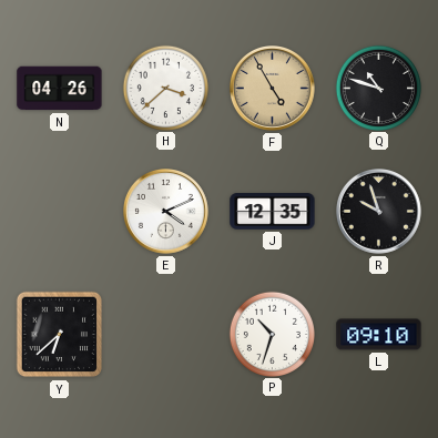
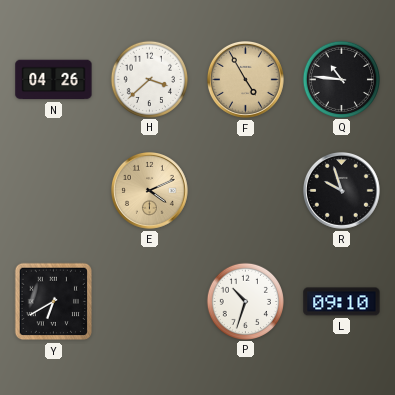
Q: 10:48 -> 10:46
E dial: white -> champagne
J: 12:35 -> none
Y: 6:38 -> 6:40
